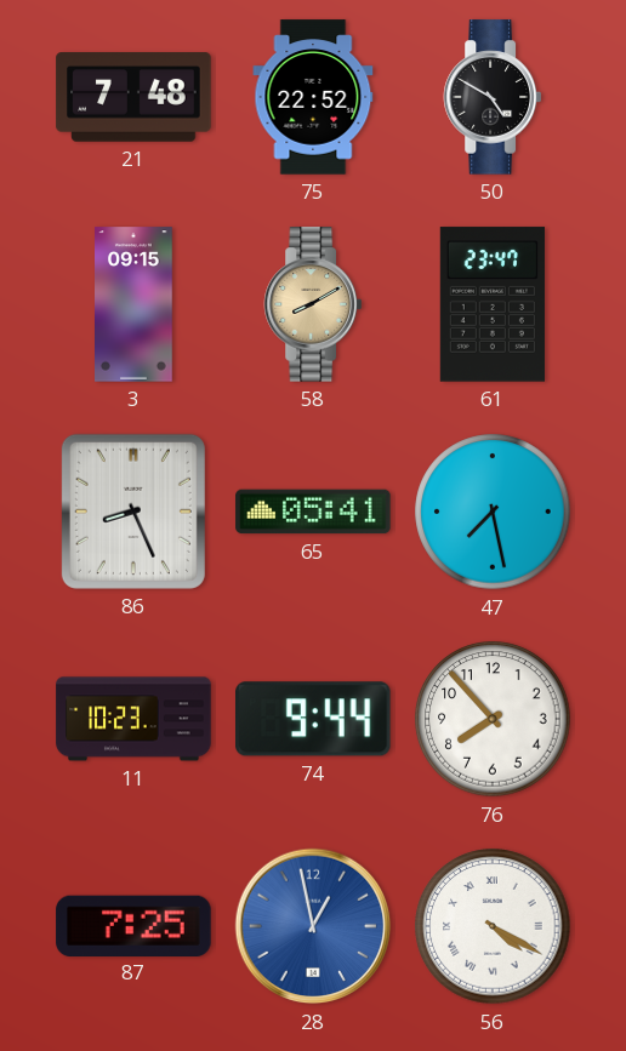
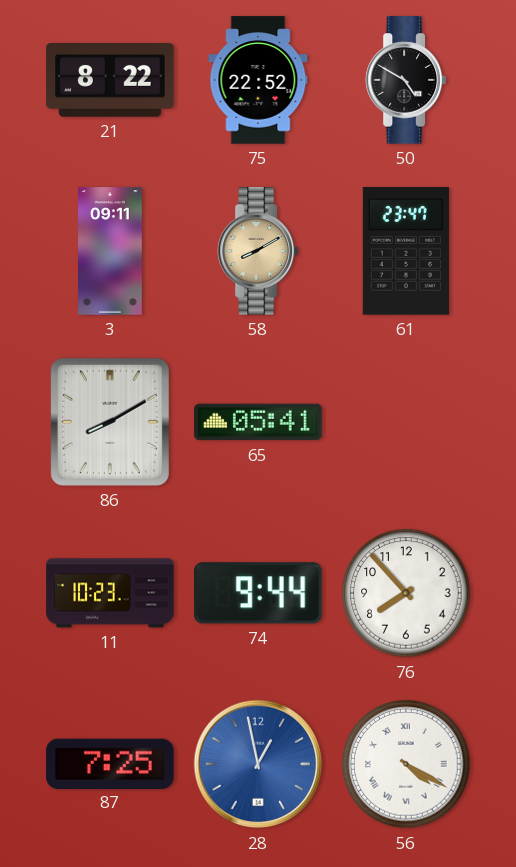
21: 7:48 -> 8:22
3: 09:15 -> 09:11
86: 8:26 -> 8:10
47: 7:28 -> none
